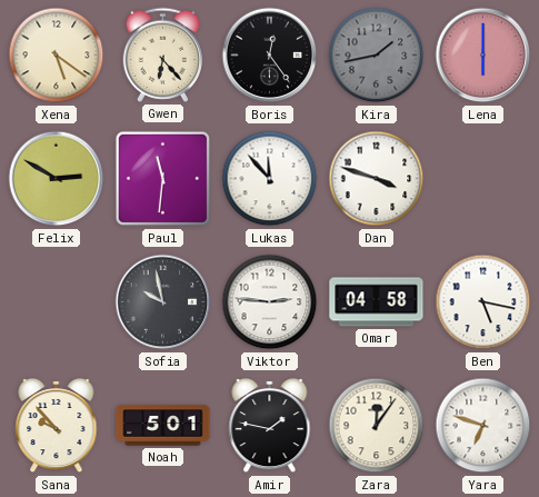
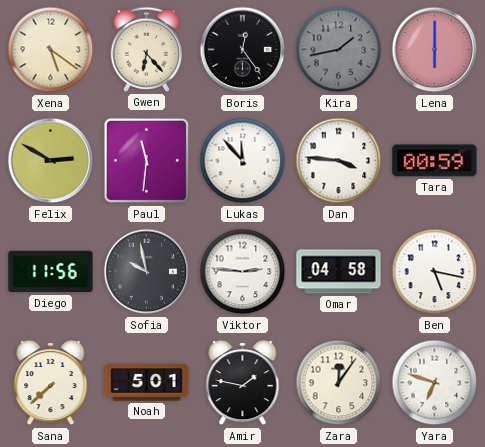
Dan: 3:48 -> 3:46
Tara: none -> 00:59
Diego: none -> 11:56
Sana: 9:53 -> 7:38
